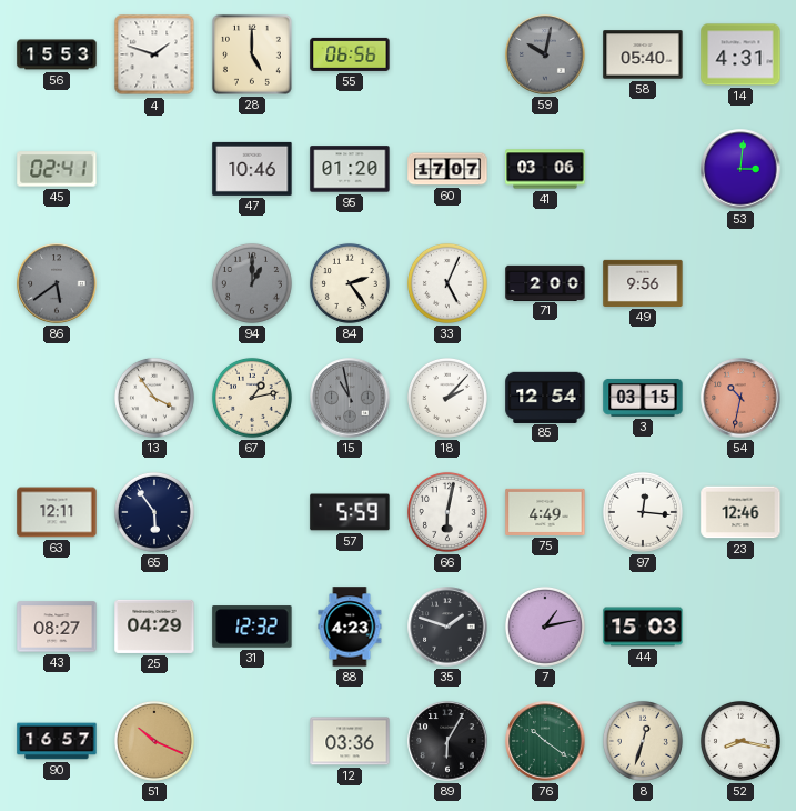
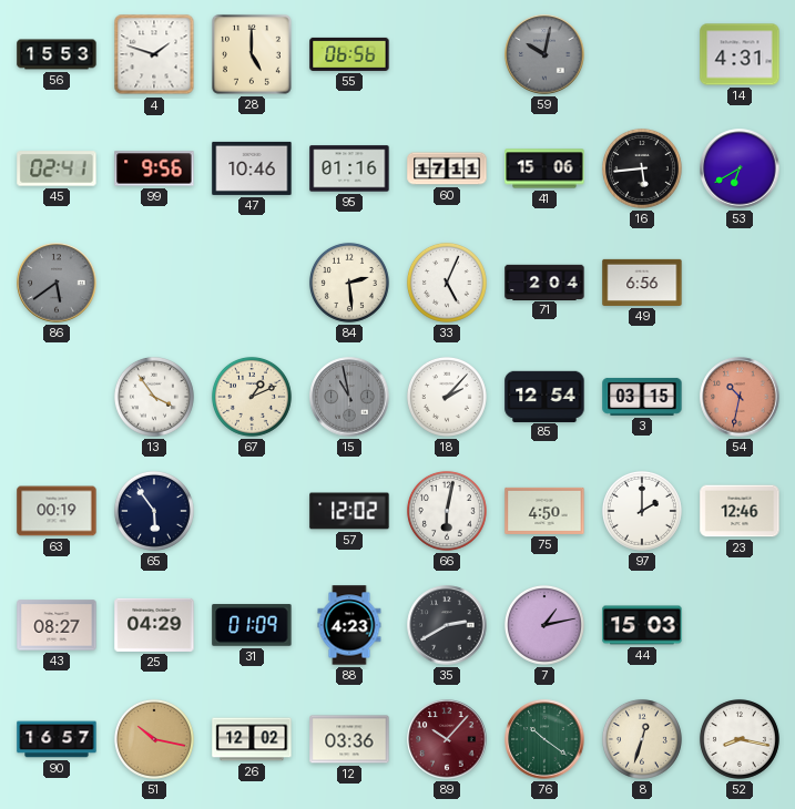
58: 05:40 -> none
99: none -> 9:56
95: 01:20 -> 01:16
60: 17:07 -> 17:11
41: 03:06 -> 15:06
16: none -> 5:44
53: 3:01 -> 6:40
94: 1:00 -> none
84: 2:24 -> 2:29
71: 2:00 -> 2:04
49: 9:56 -> 6:56
67: 1:13 -> 1:11
63: 12:11 -> 00:19
57: 5:59 -> 12:02
75: 4:49 -> 4:50
97: 12:16 -> 2:00
31: 12:32 -> 01:09
35: 1:48 -> 2:40
51: 10:19 -> 10:17
26: none -> 12:02
89: 6:05 -> 10:07
89 dial: black -> burgundy
